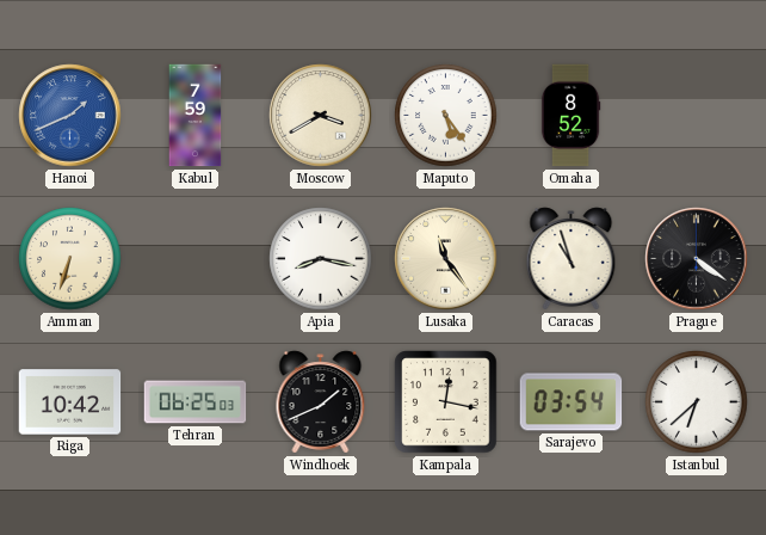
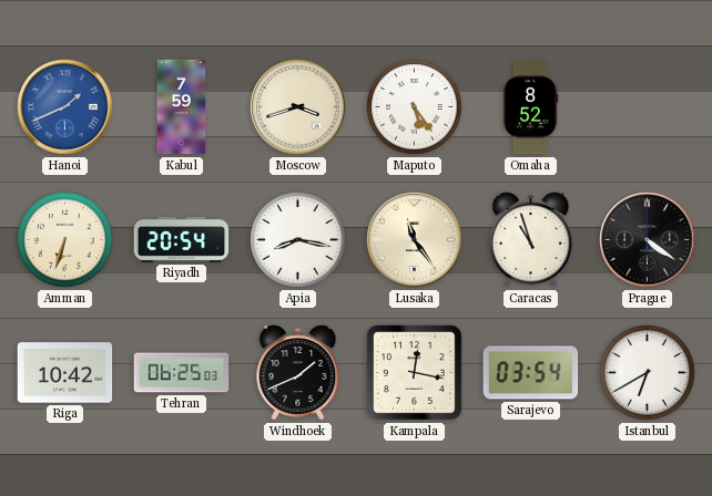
Moscow: 3:40 -> 3:42
Riyadh: none -> 20:54
Istanbul: 6:38 -> 6:40
